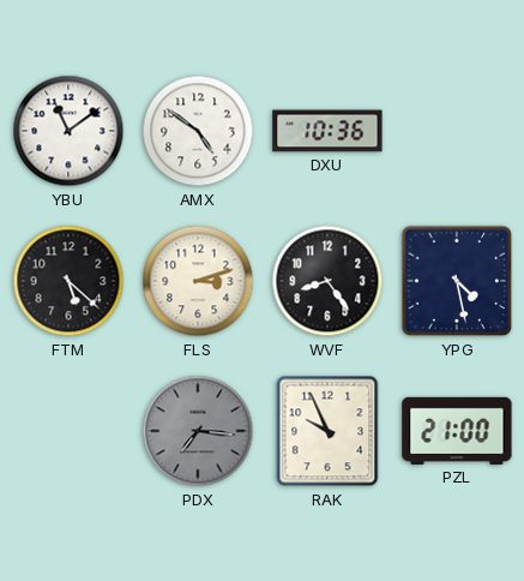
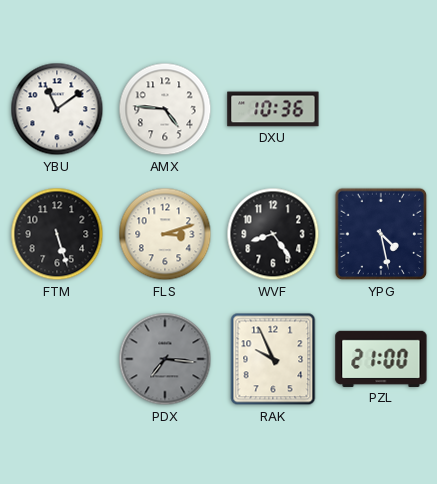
AMX: 4:51 -> 4:46
FTM: 5:22 -> 5:27
